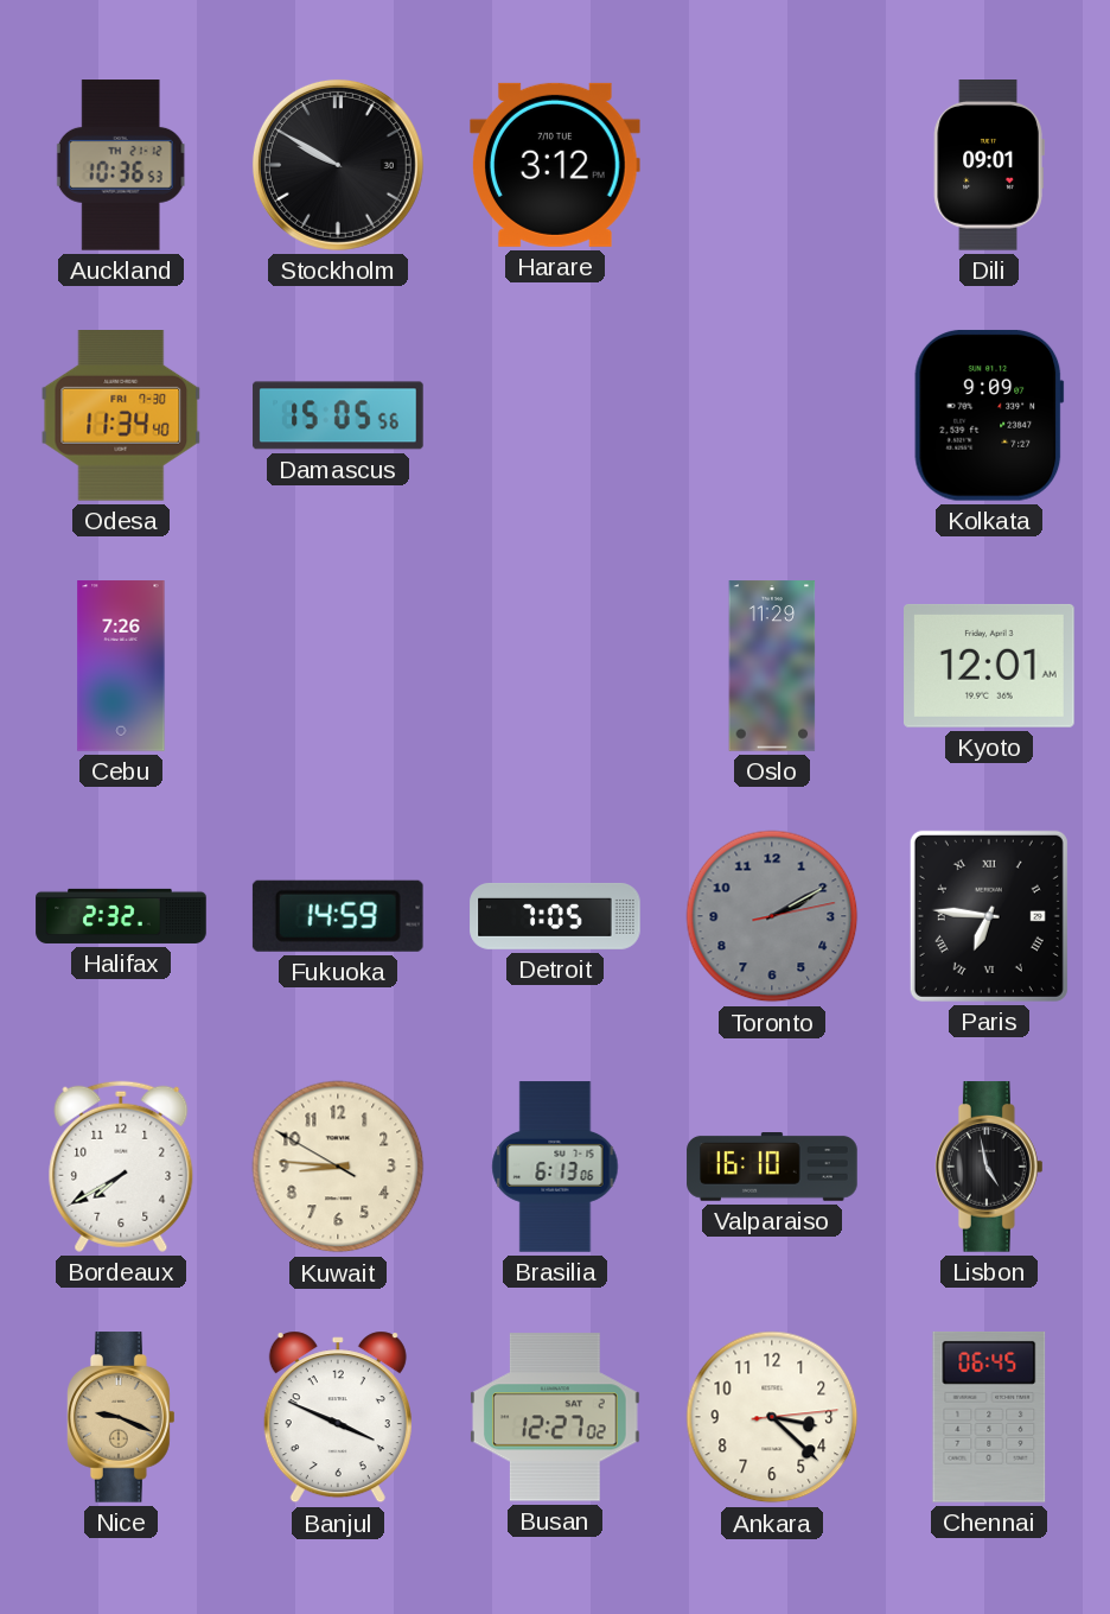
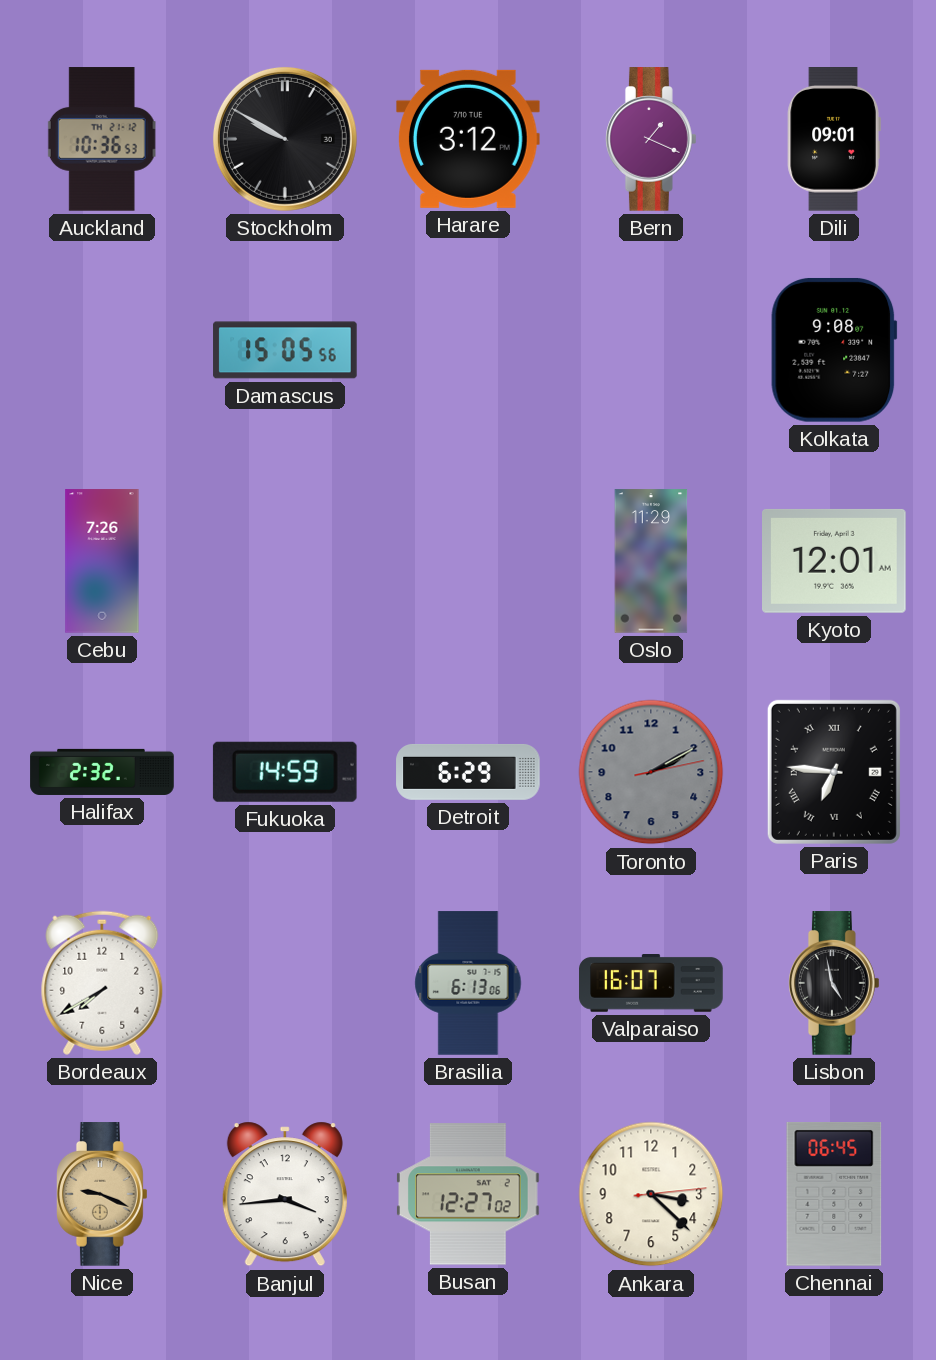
Bern: none -> 1:19
Odesa: 11:34 -> none
Kolkata: 9:09 -> 9:08
Detroit: 7:05 -> 6:29
Kuwait: 8:45 -> none
Valparaiso: 16:10 -> 16:07
Banjul: 3:49 -> 3:44
